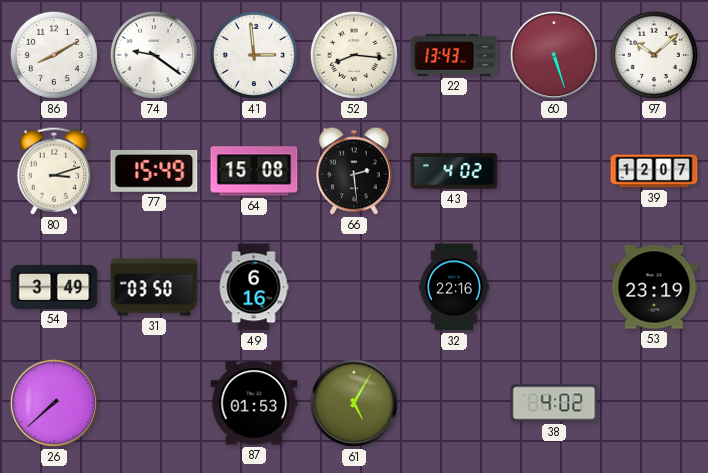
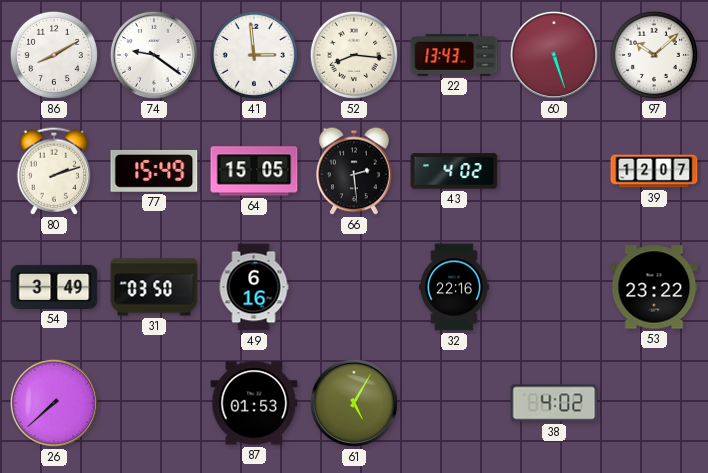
80: 3:12 -> 2:12
64: 15:08 -> 15:05
53: 23:19 -> 23:22
